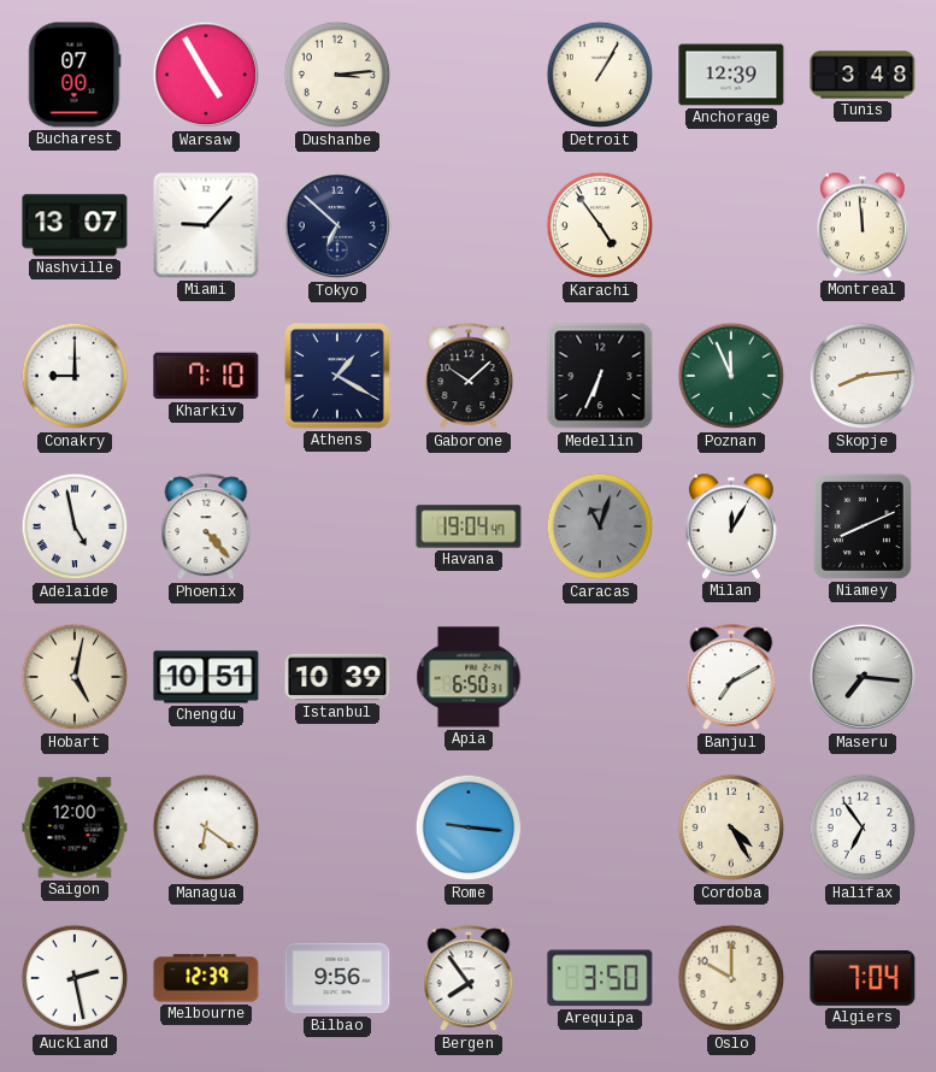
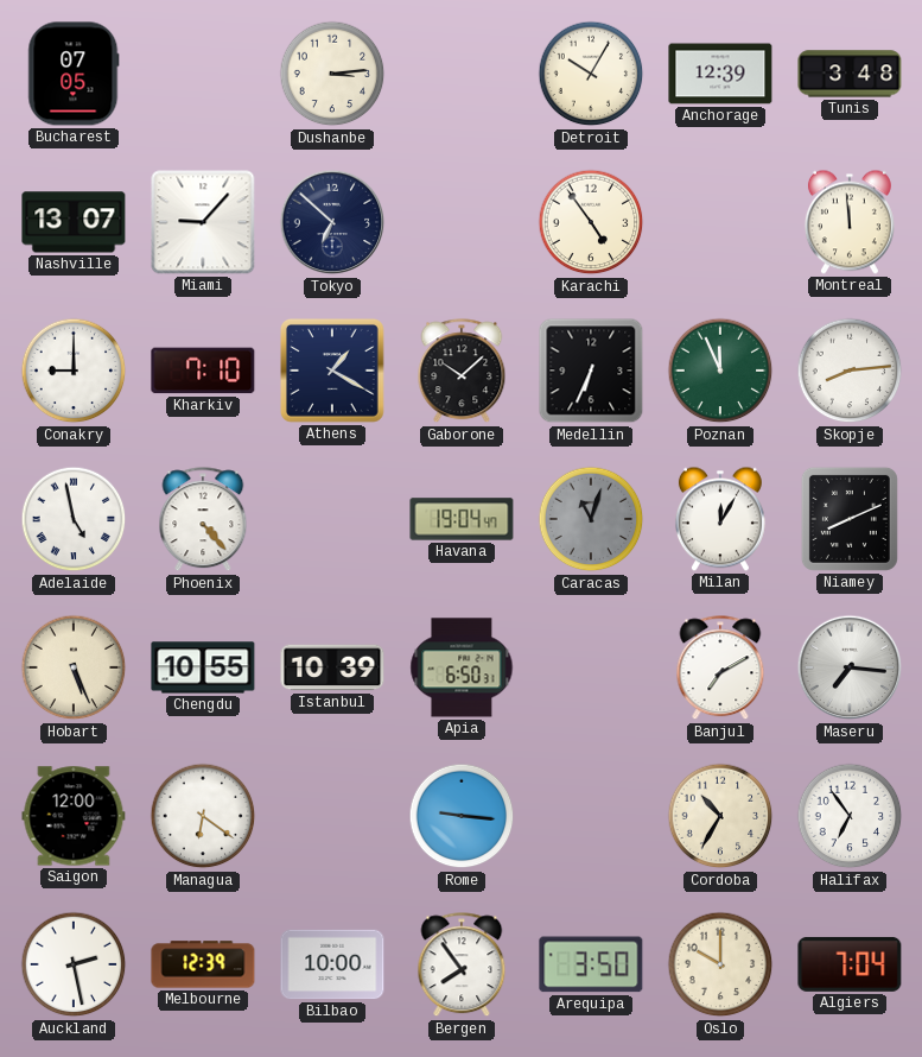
Bucharest: 07:00 -> 07:05
Warsaw: 4:55 -> none
Detroit: 1:05 -> 10:05
Hobart: 5:02 -> 5:26
Chengdu: 10:51 -> 10:55
Cordoba: 4:25 -> 10:35
Bilbao: 9:56 -> 10:00
